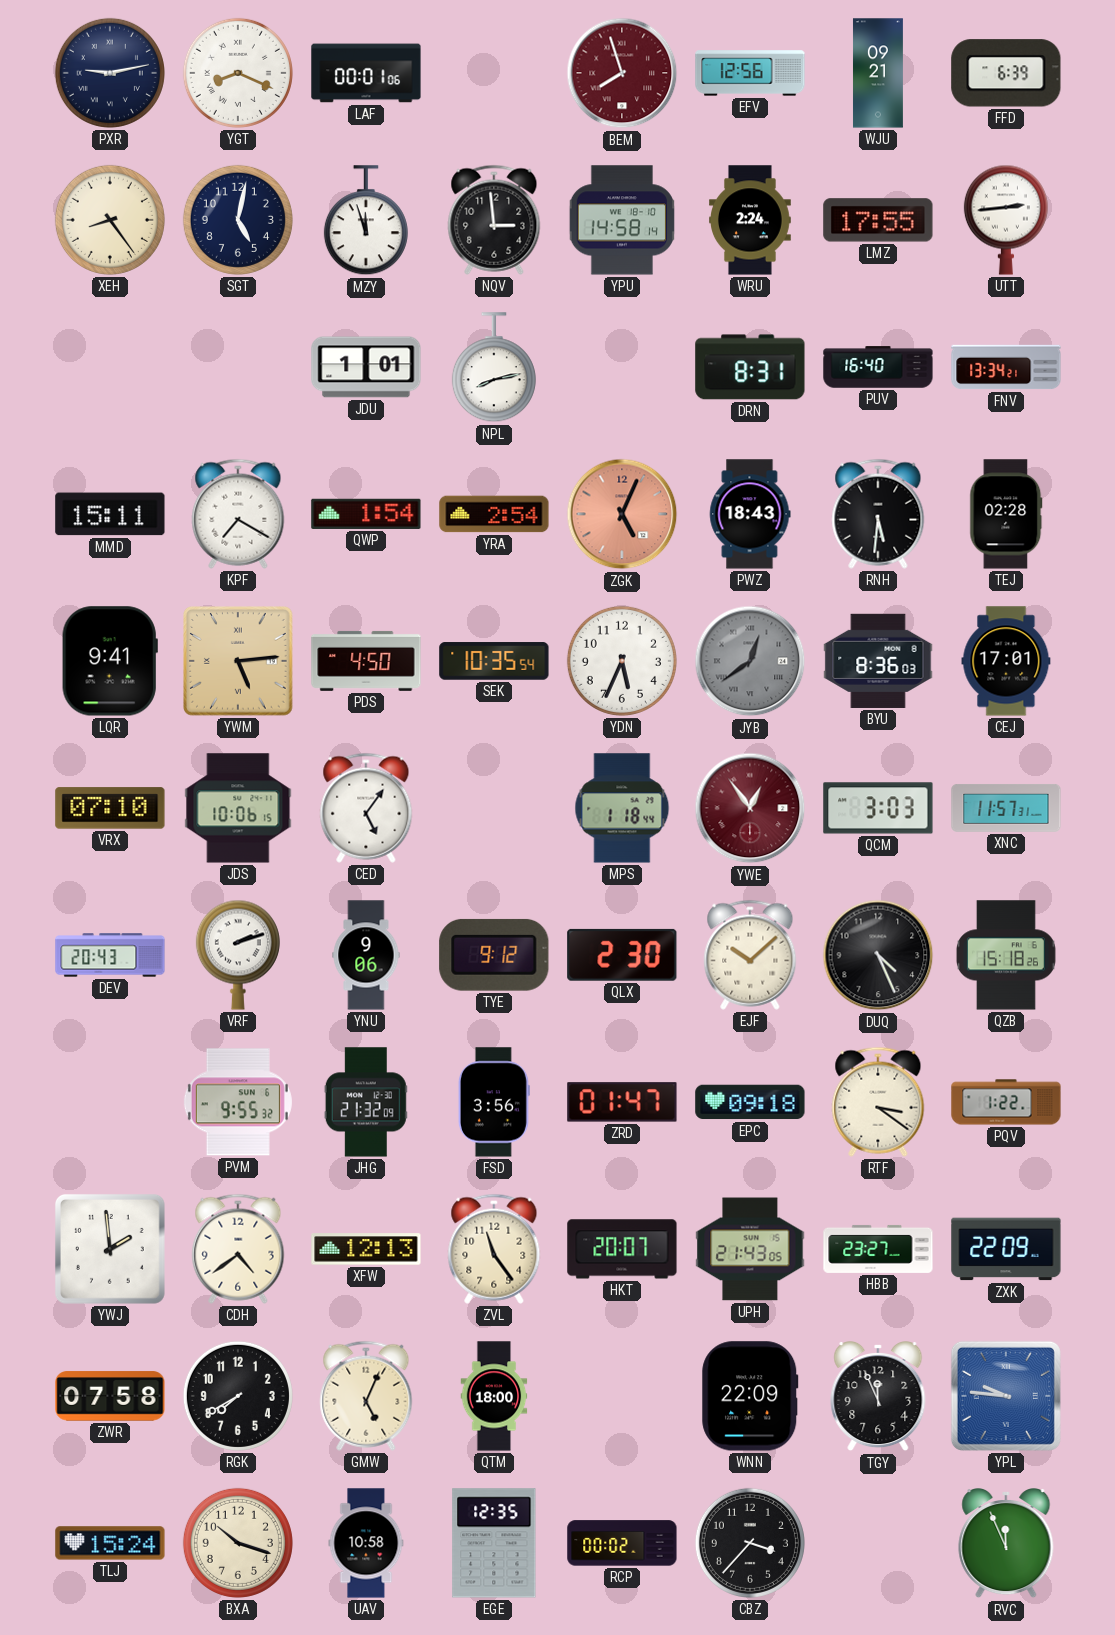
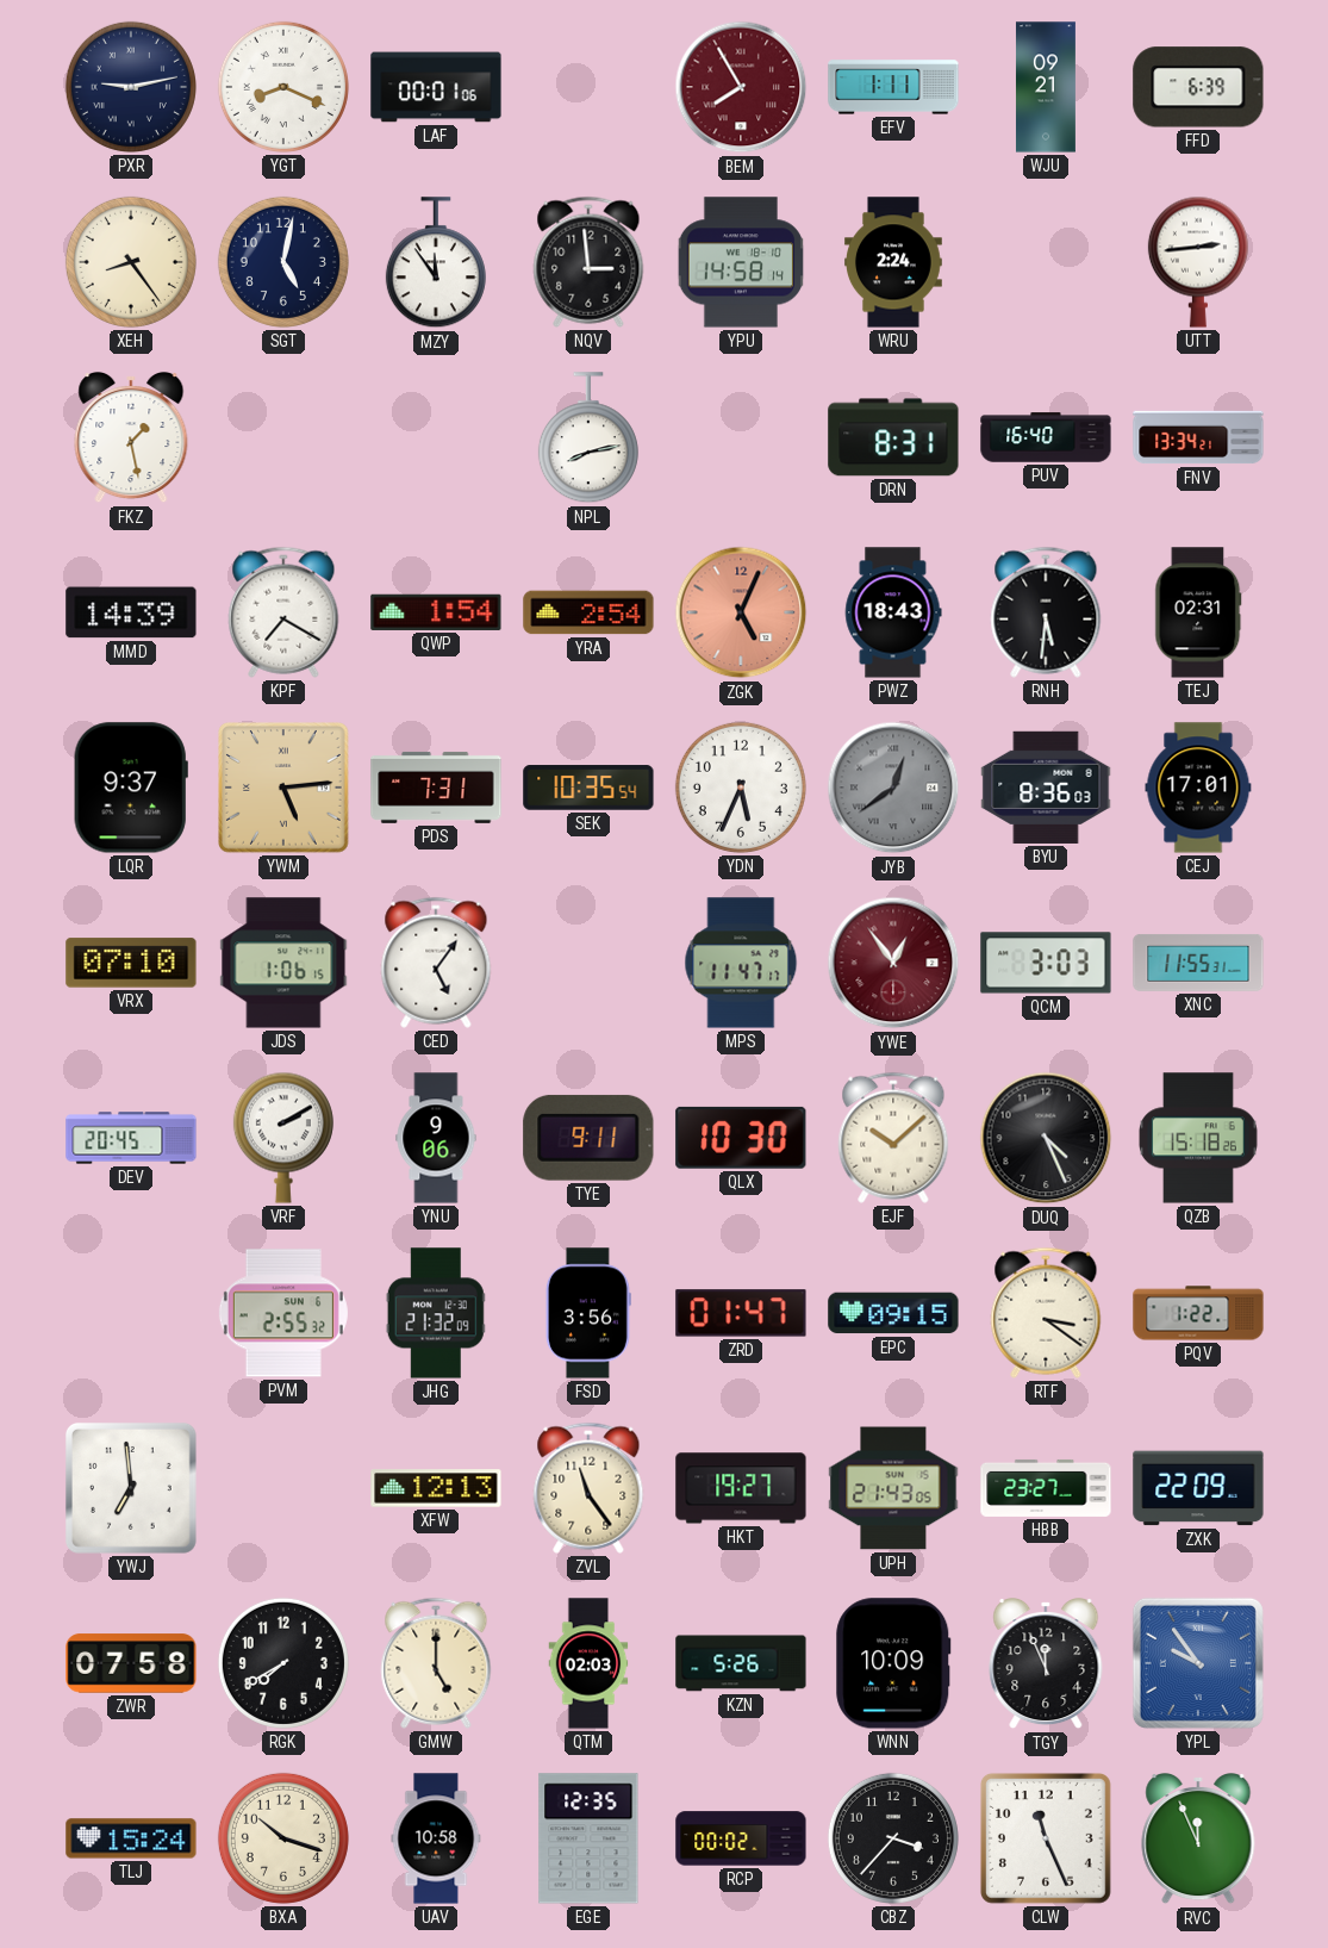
BEM: 7:57 -> 7:55
EFV: 12:56 -> 1:11
MZY: 11:57 -> 11:54
LMZ: 17:55 -> none
FKZ: none -> 1:28
JDU: 1:01 -> none
MMD: 15:11 -> 14:39
TEJ: 02:28 -> 02:31
LQR: 9:41 -> 9:37
PDS: 4:50 -> 7:31
JDS: 10:06 -> 1:06
MPS: 1:18 -> 11:47
XNC: 11:57 -> 11:55
DEV: 20:43 -> 20:45
VRF: 2:12 -> 2:10
TYE: 9:12 -> 9:11
QLX: 2:30 -> 10:30
PVM: 9:55 -> 2:55
EPC: 09:18 -> 09:15
YWJ: 1:59 -> 6:59
CDH: 4:39 -> none
HKT: 20:07 -> 19:27
GMW: 5:04 -> 5:00
QTM: 18:00 -> 02:03
KZN: none -> 5:26
WNN: 22:09 -> 10:09
YPL: 9:46 -> 9:54
CLW: none -> 11:26
